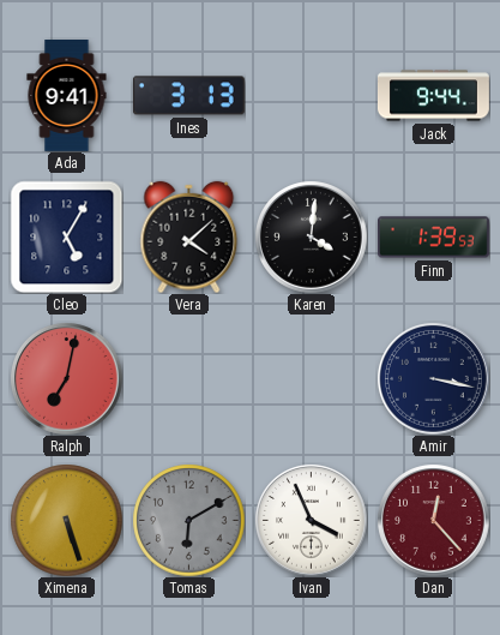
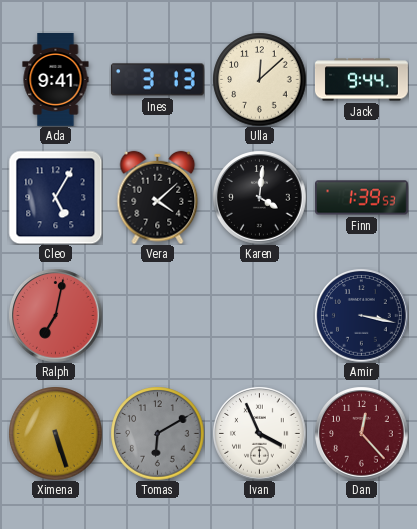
Ulla: none -> 12:08
